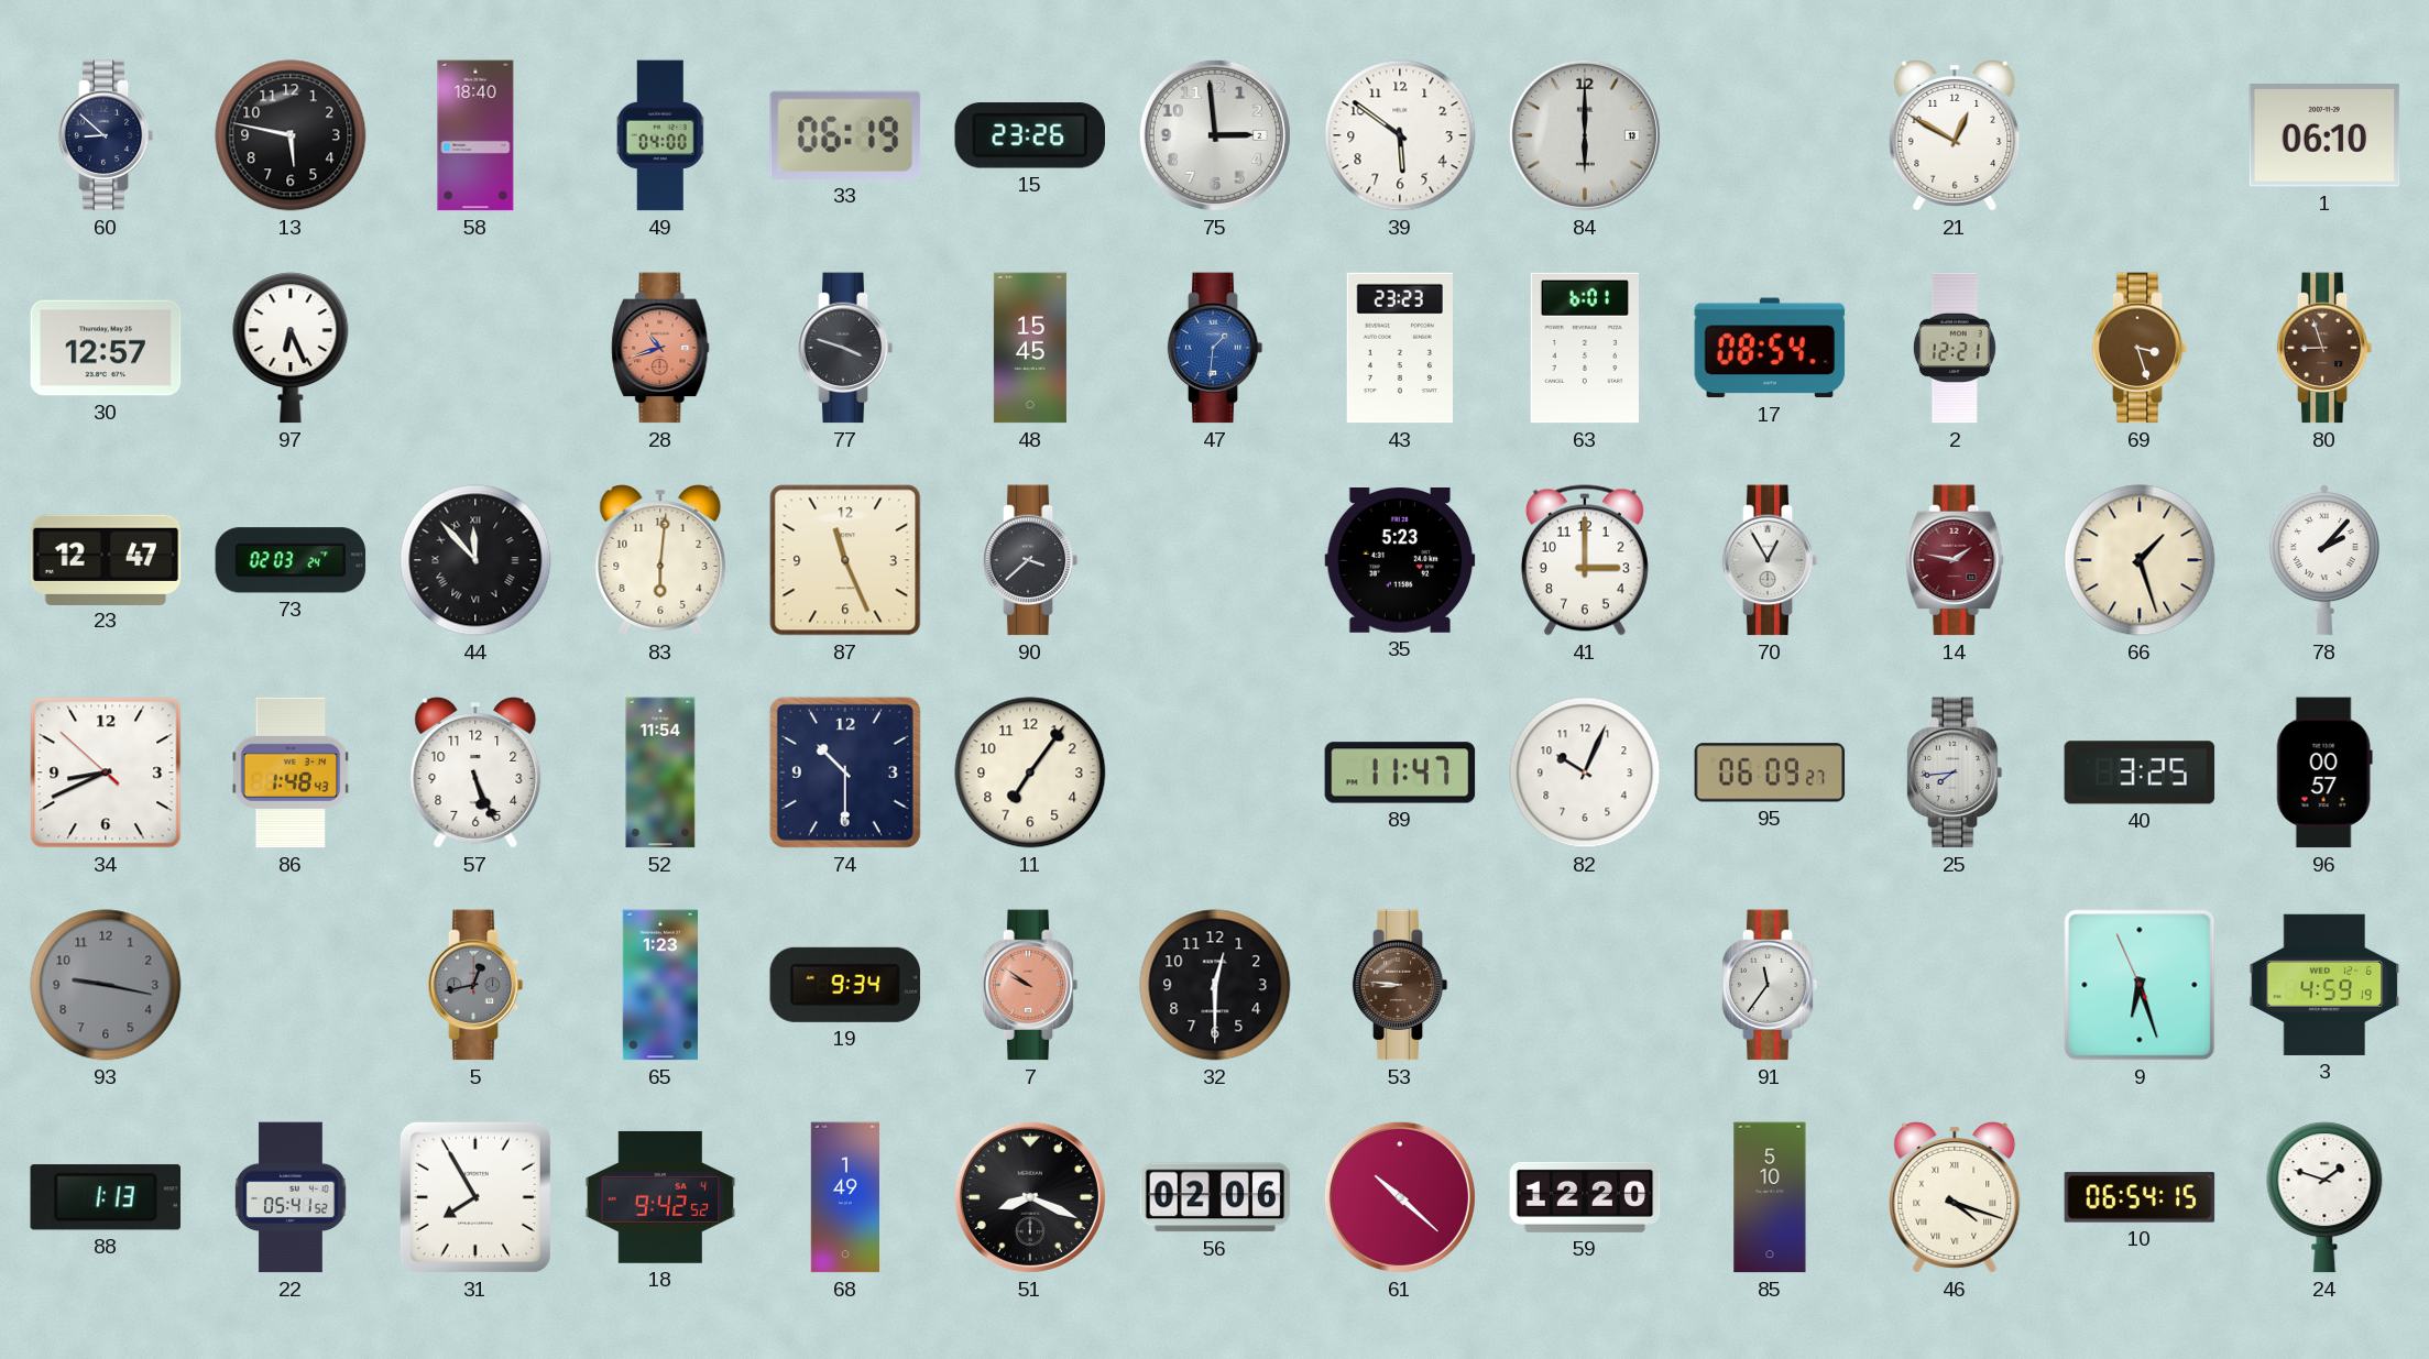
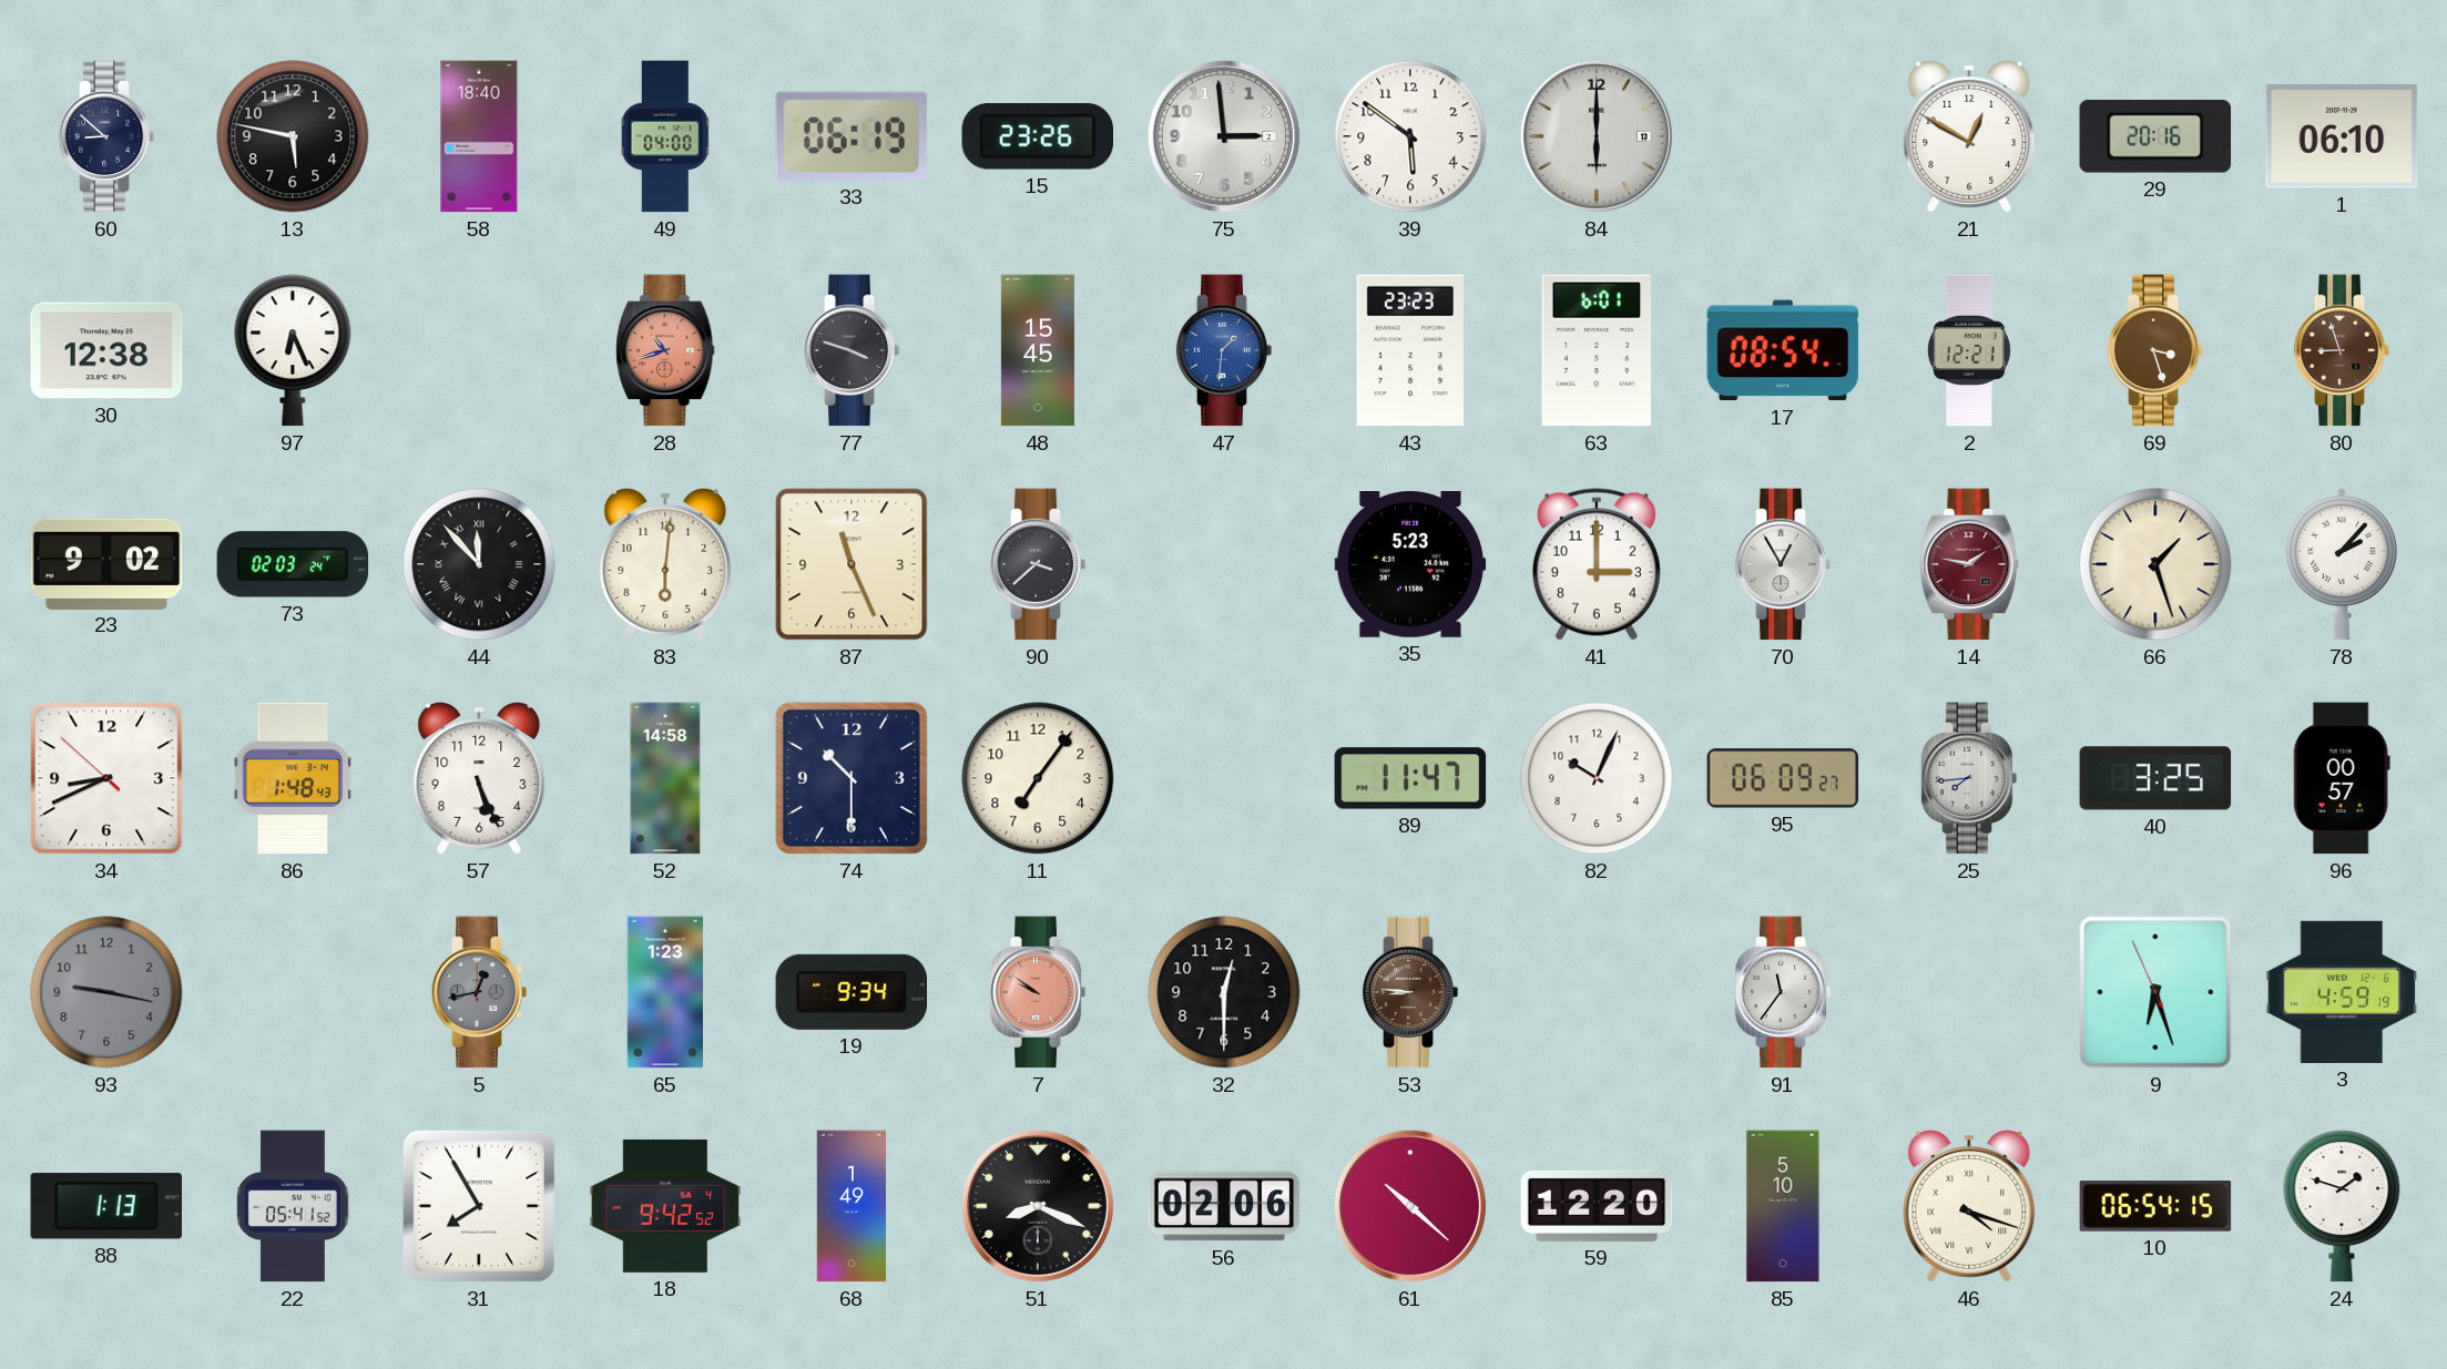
29: none -> 20:16
30: 12:57 -> 12:38
23: 12:47 -> 9:02
52: 11:54 -> 14:58
